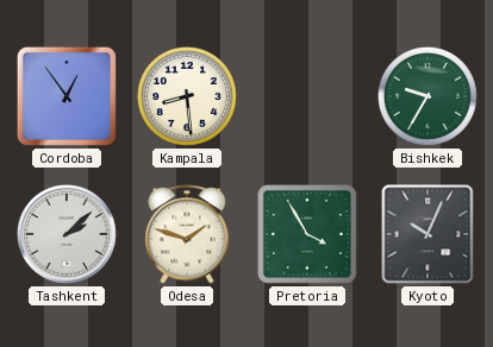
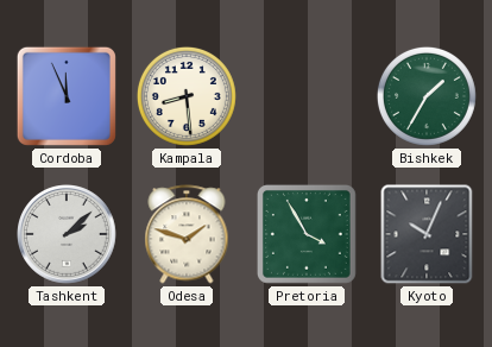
Cordoba: 12:54 -> 11:56
Bishkek: 9:35 -> 1:35
